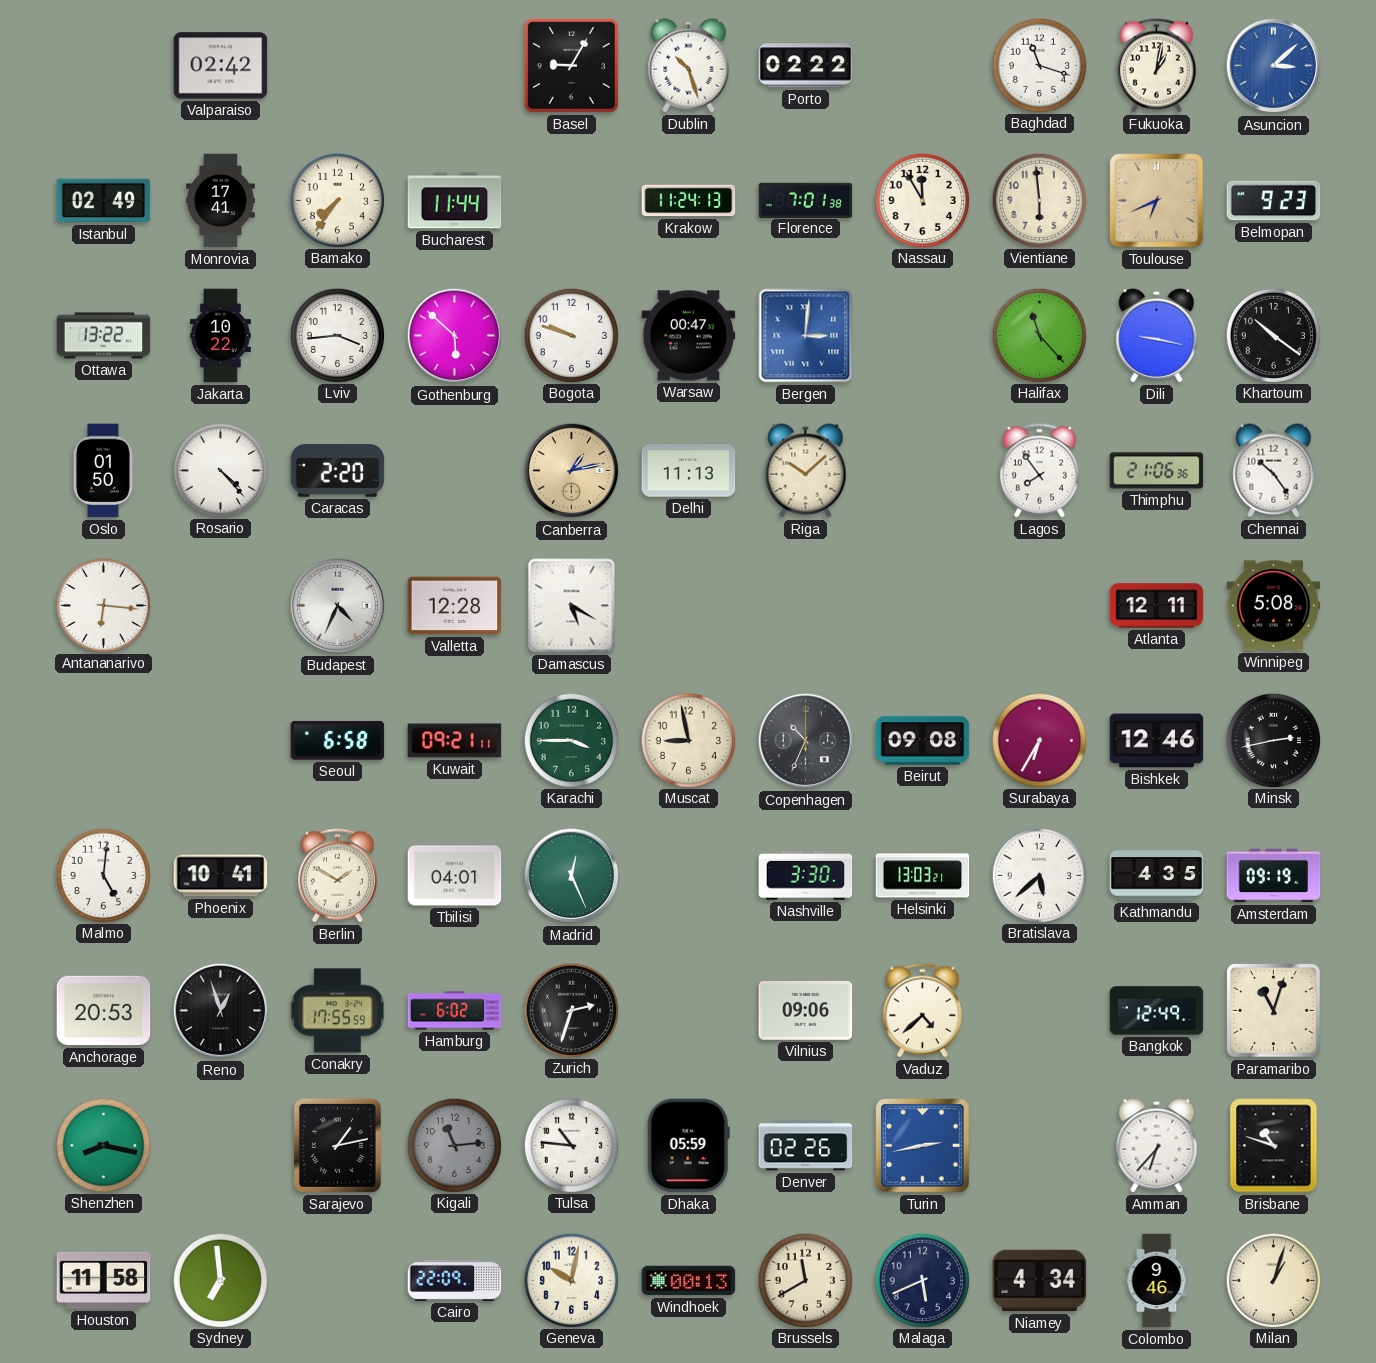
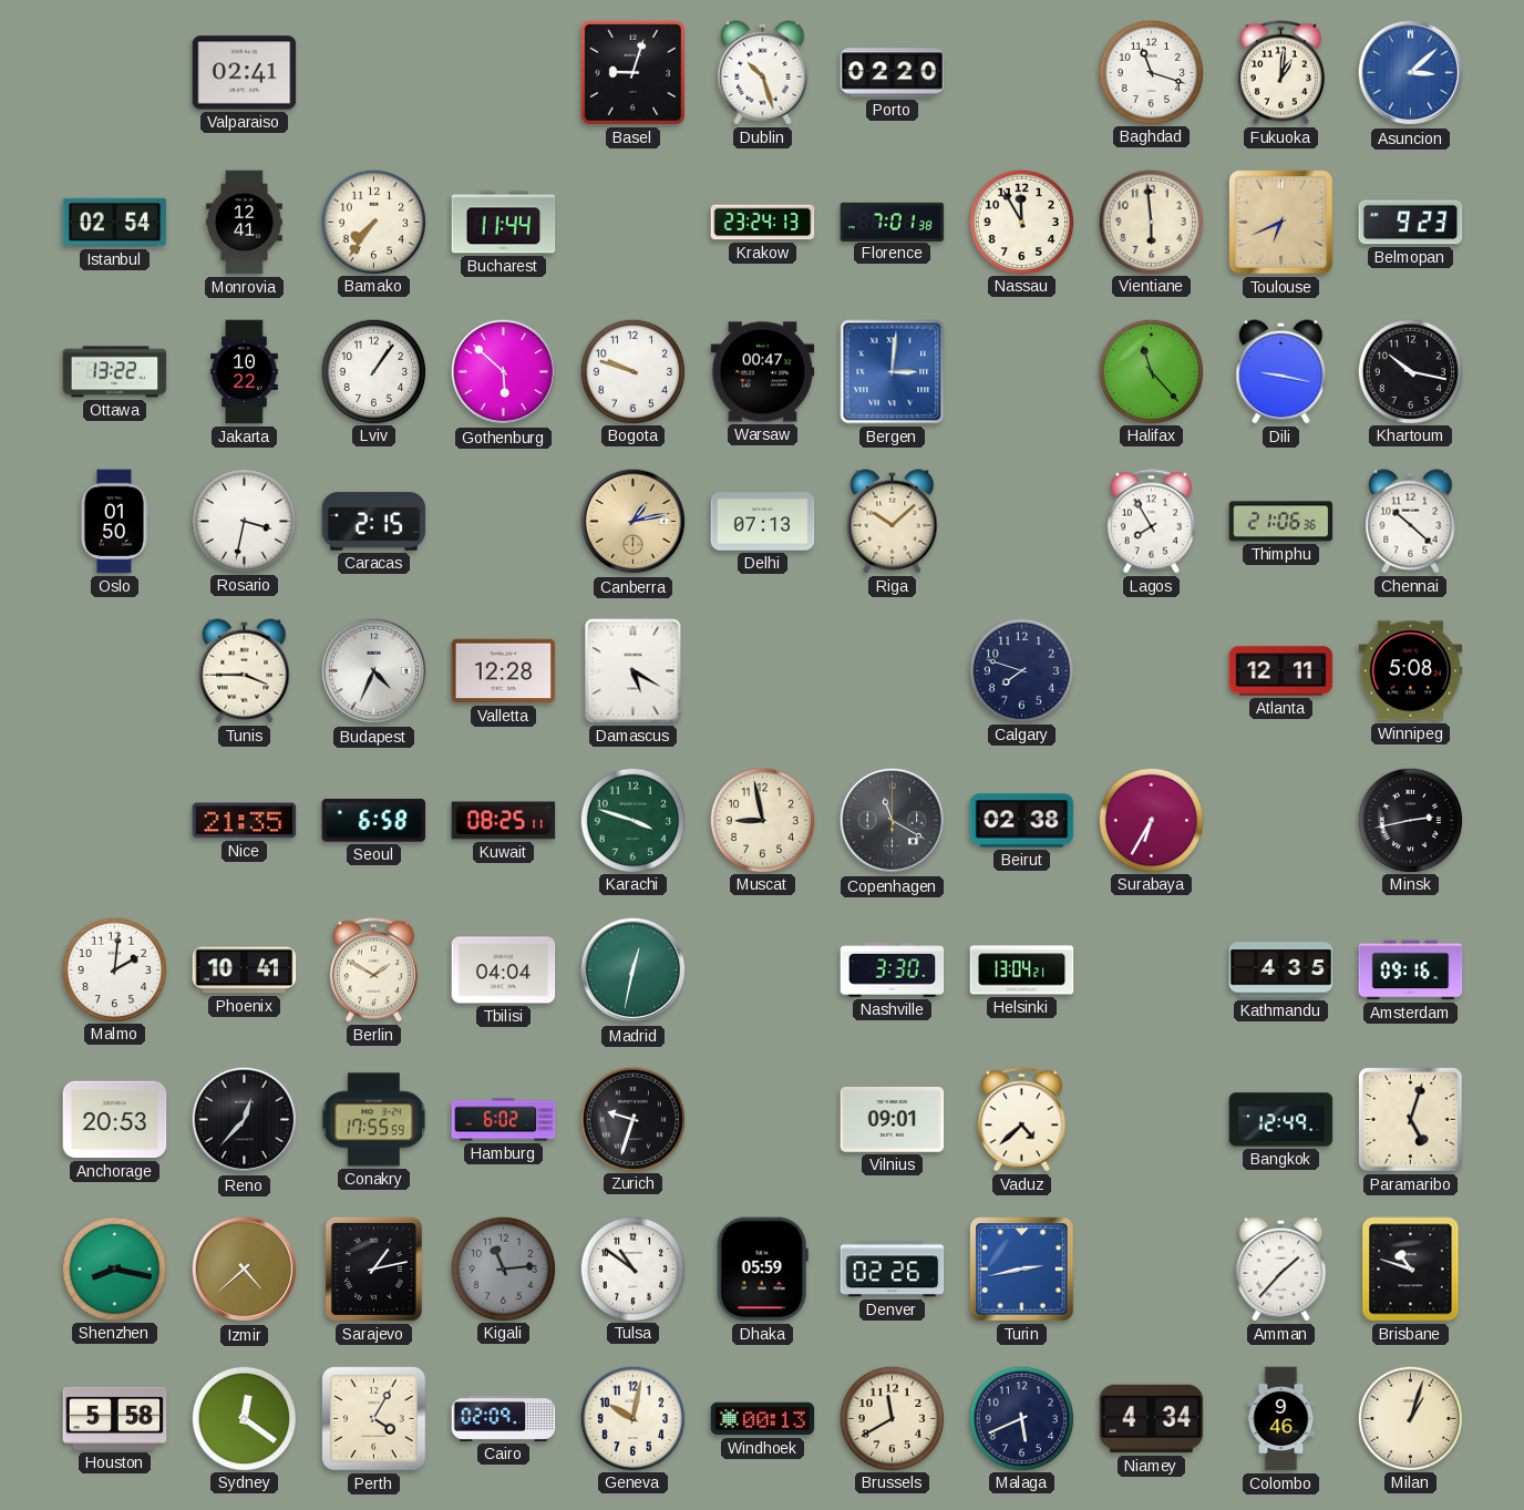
Valparaiso: 02:42 -> 02:41
Basel: 9:05 -> 9:03
Porto: 02:22 -> 02:20
Fukuoka: 1:02 -> 1:01
Istanbul: 02:49 -> 02:54
Monrovia: 17:41 -> 12:41
Krakow: 11:24 -> 23:24
Lviv: 3:44 -> 1:06
Khartoum: 10:21 -> 10:17
Rosario: 4:23 -> 3:32
Caracas: 2:20 -> 2:15
Delhi: 11:13 -> 07:13
Lagos: 7:54 -> 7:55
Chennai: 10:24 -> 10:22
Antananarivo: 6:16 -> none
Tunis: none -> 3:45
Calgary: none -> 7:48
Nice: none -> 21:35
Kuwait: 09:21 -> 08:25
Karachi: 3:45 -> 3:48
Copenhagen: 10:34 -> 11:20
Beirut: 09:08 -> 02:38
Bishkek: 12:46 -> none
Malmo: 5:01 -> 2:01
Tbilisi: 04:01 -> 04:04
Madrid: 12:26 -> 12:32
Helsinki: 13:03 -> 13:04
Bratislava: 5:38 -> none
Amsterdam: 09:19 -> 09:16
Reno: 12:57 -> 12:37
Zurich: 2:33 -> 9:33
Vilnius: 09:06 -> 09:01
Paramaribo: 11:03 -> 5:03
Izmir: none -> 4:38
Tulsa: 10:46 -> 10:51
Amman: 6:37 -> 1:37
Houston: 11:58 -> 5:58
Sydney: 6:59 -> 12:21
Perth: none -> 4:05
Cairo: 22:09 -> 02:09
